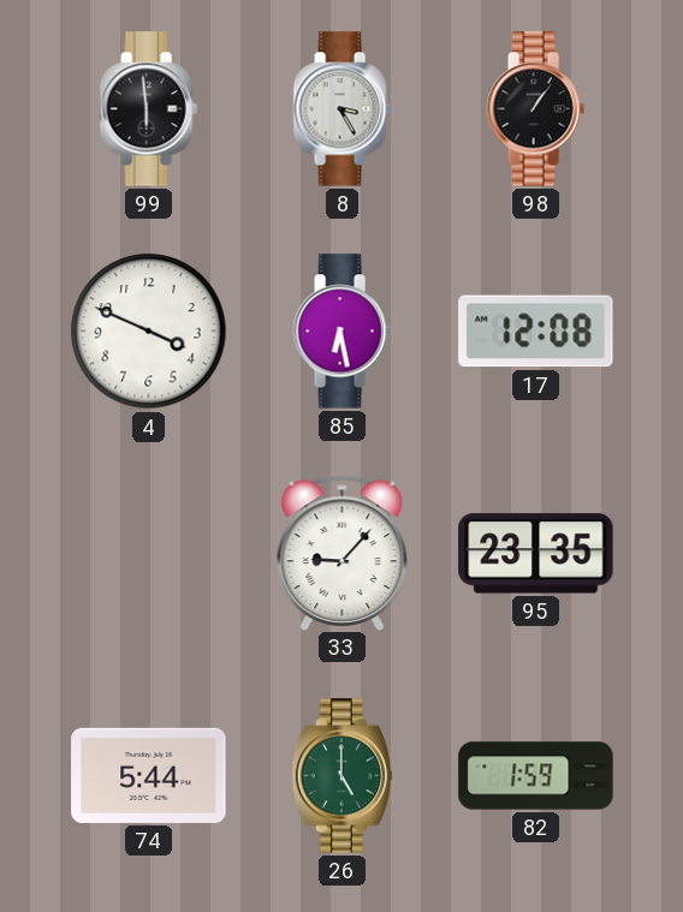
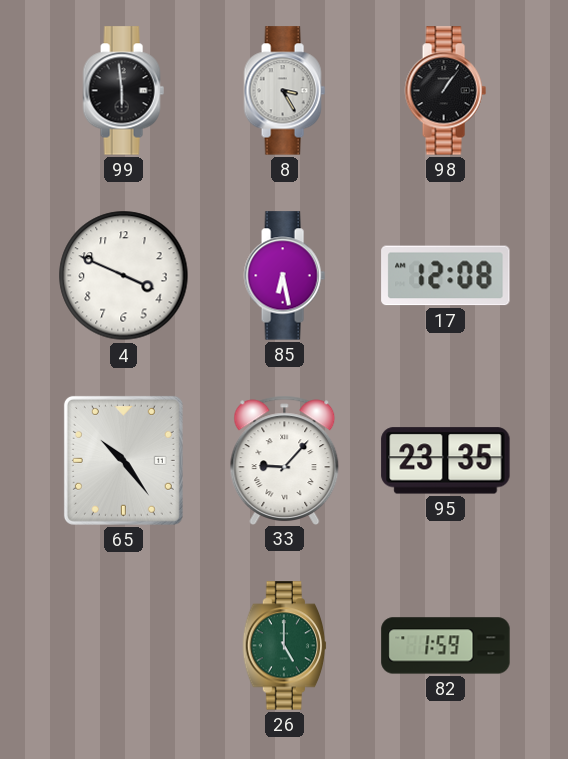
65: none -> 10:24
74: 5:44 -> none
